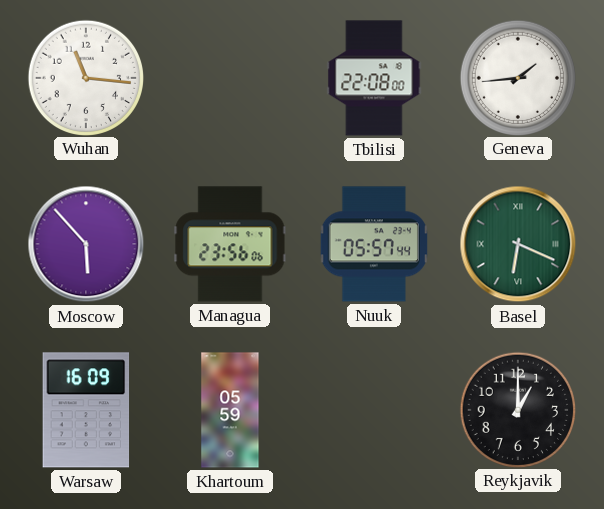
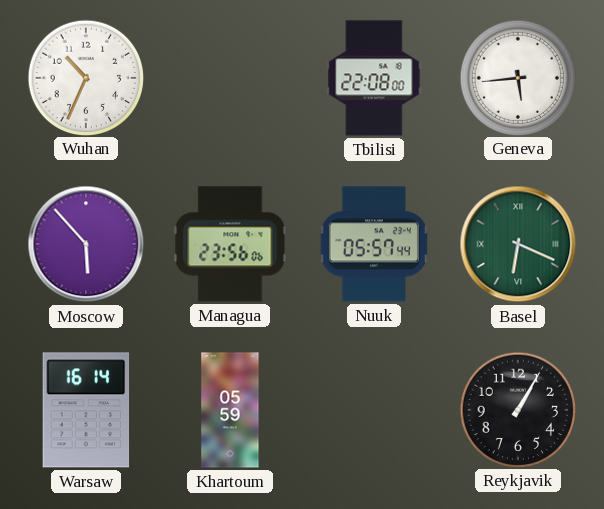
Wuhan: 11:16 -> 10:34
Geneva: 1:44 -> 5:44
Warsaw: 16:09 -> 16:14
Reykjavik: 1:00 -> 1:05
